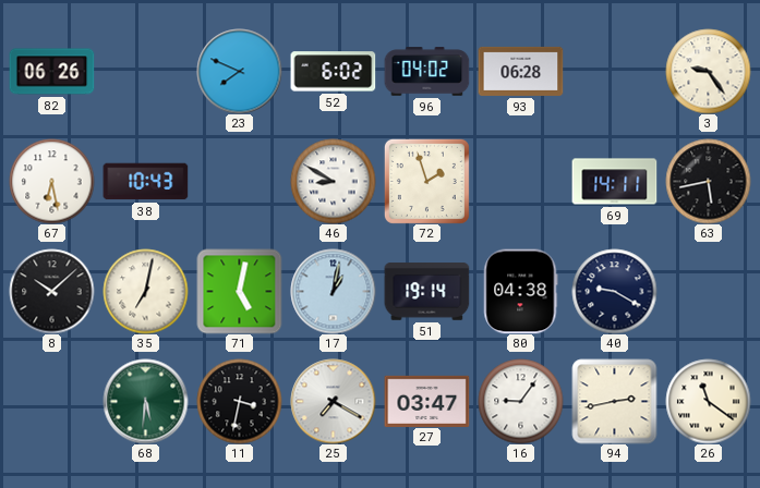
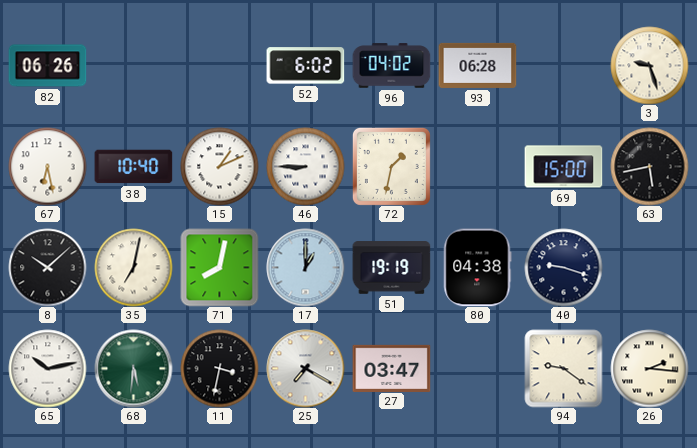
23: 7:49 -> none
3: 9:24 -> 9:27
38: 10:43 -> 10:40
15: none -> 1:11
46: 8:50 -> 8:45
72: 1:57 -> 1:32
69: 14:11 -> 15:00
71: 5:02 -> 8:02
17: 1:02 -> 1:00
51: 19:14 -> 19:19
40: 9:20 -> 9:18
65: none -> 10:13
16: 9:06 -> none
94: 2:43 -> 9:21
26: 11:21 -> 2:16
